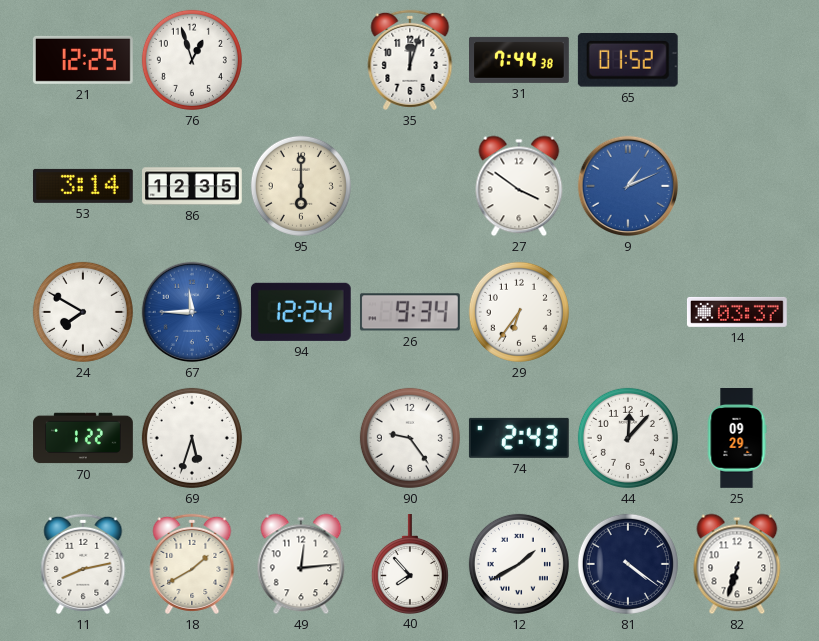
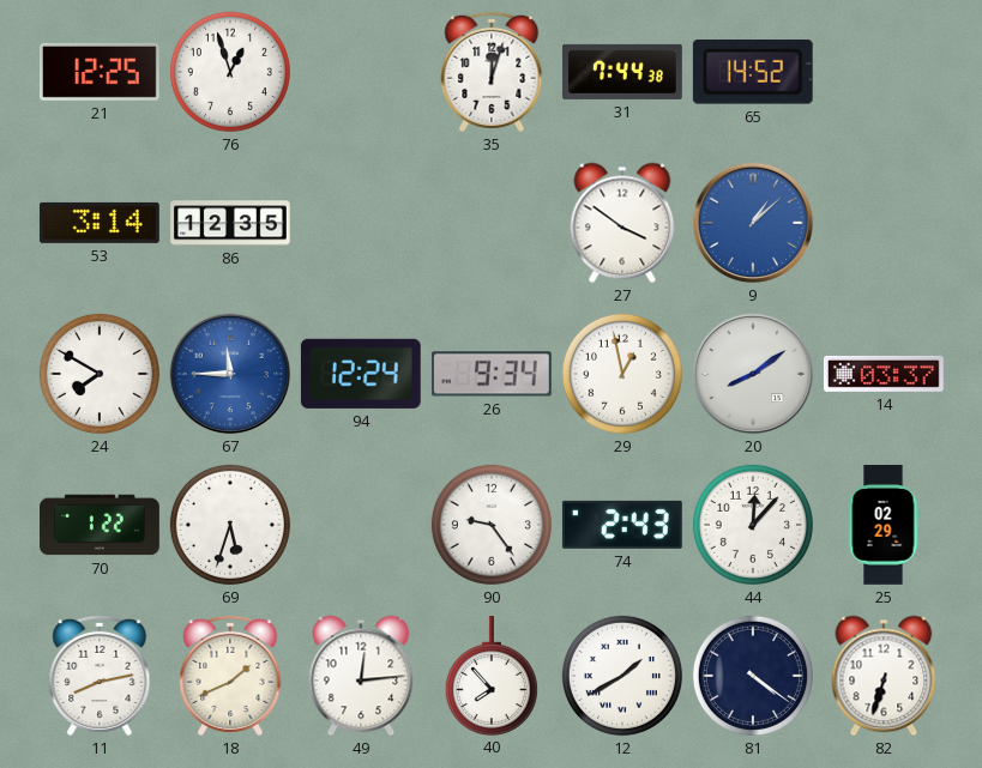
65: 01:52 -> 14:52
95: 6:00 -> none
9: 1:11 -> 1:08
29: 6:36 -> 12:58
20: none -> 8:09
25: 09:29 -> 02:29
18: 1:40 -> 1:41
